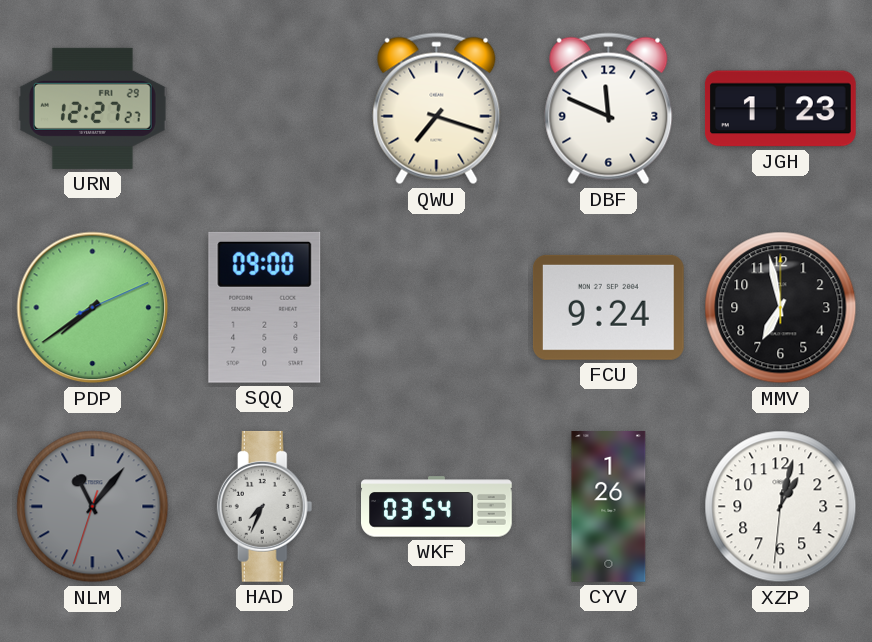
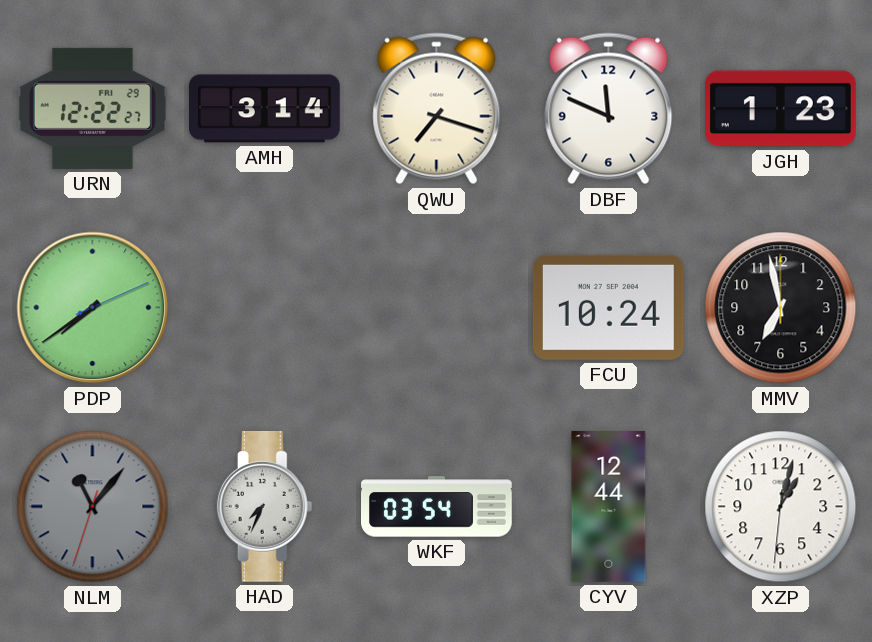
URN: 12:27 -> 12:22
AMH: none -> 3:14
SQQ: 09:00 -> none
FCU: 9:24 -> 10:24
CYV: 1:26 -> 12:44
